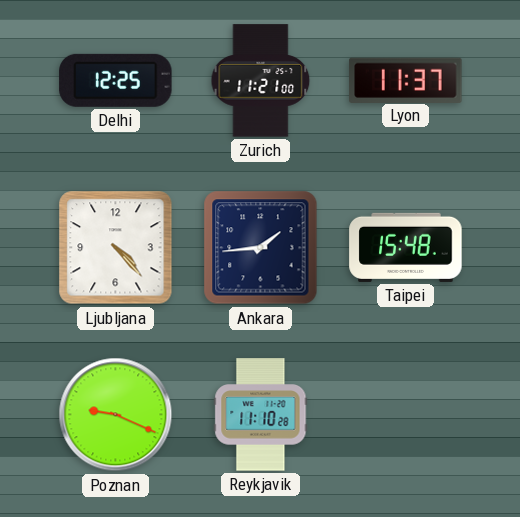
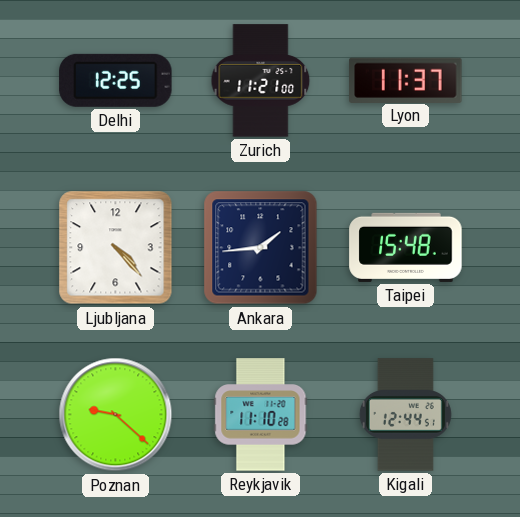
Poznan: 9:19 -> 9:22
Kigali: none -> 12:44
